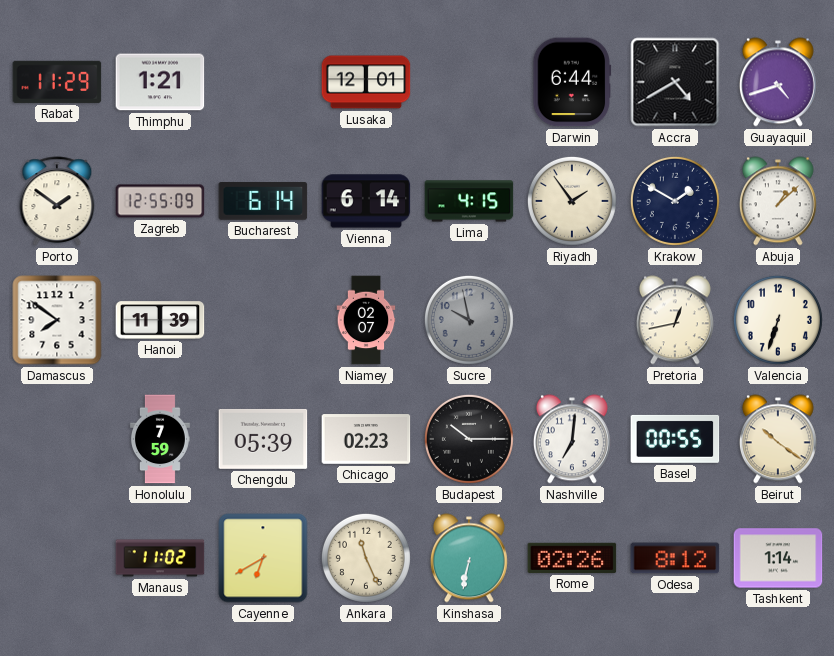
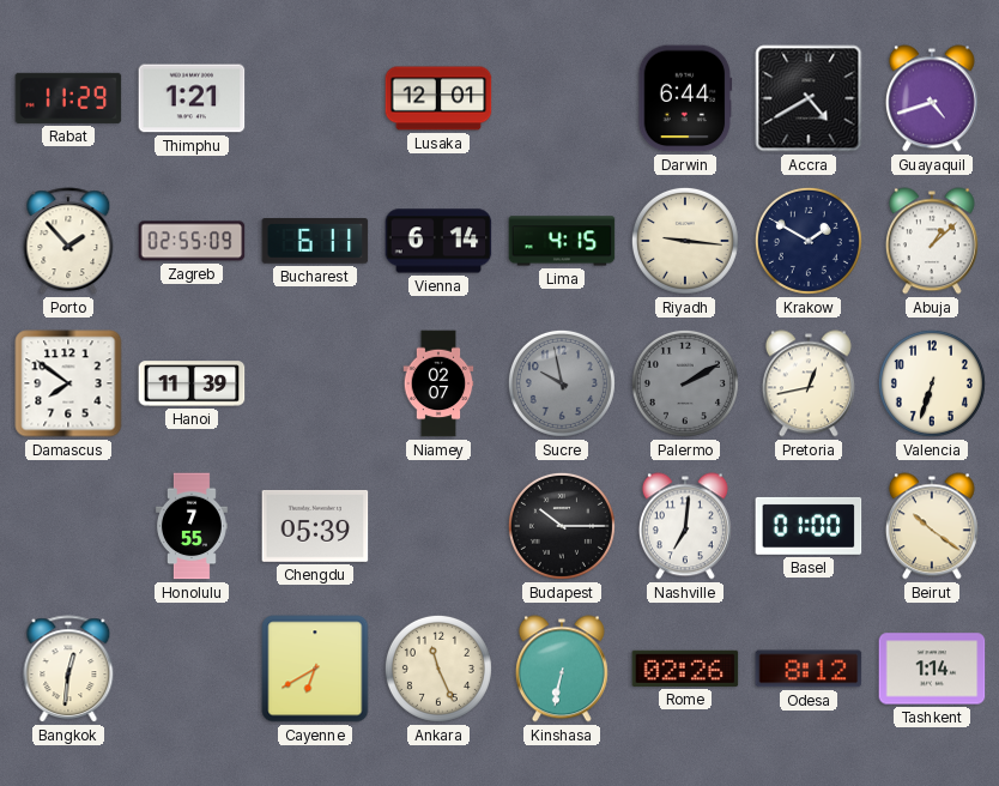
Porto: 1:51 -> 1:53
Zagreb: 12:55 -> 02:55
Bucharest: 6:14 -> 6:11
Riyadh: 1:54 -> 9:16
Palermo: none -> 2:10
Honolulu: 7:59 -> 7:55
Chicago: 02:23 -> none
Basel: 00:55 -> 01:00
Bangkok: none -> 12:31
Manaus: 11:02 -> none
